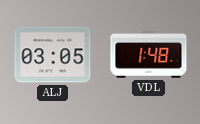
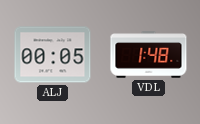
ALJ: 03:05 -> 00:05
